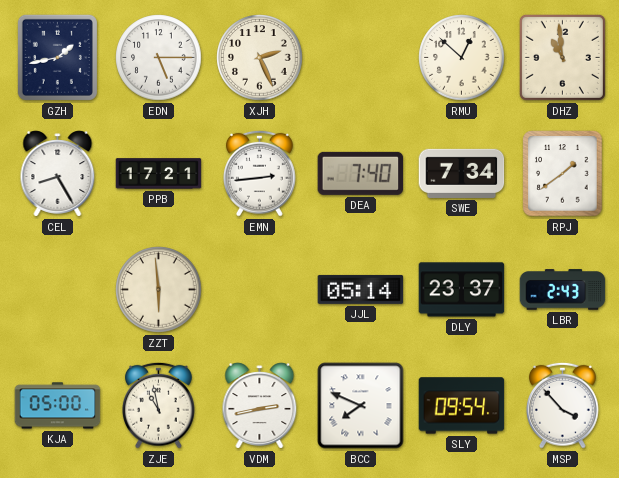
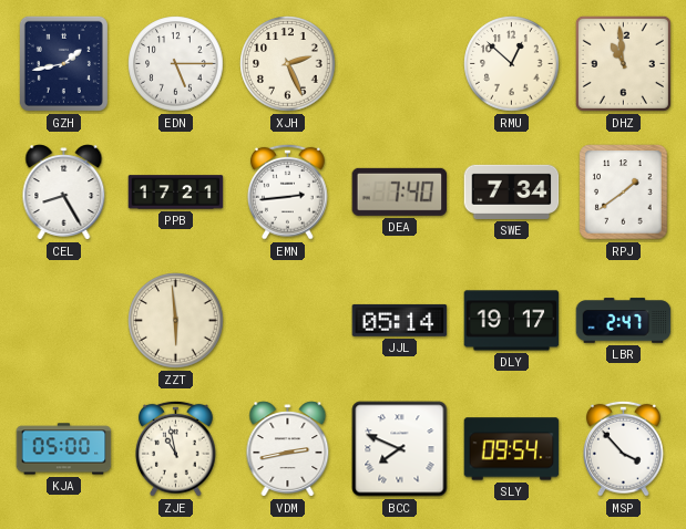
DLY: 23:37 -> 19:17
LBR: 2:43 -> 2:47
